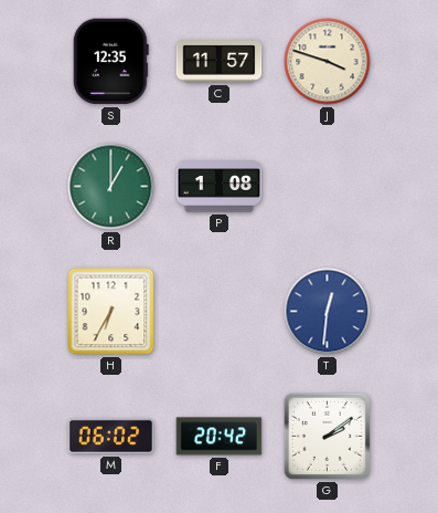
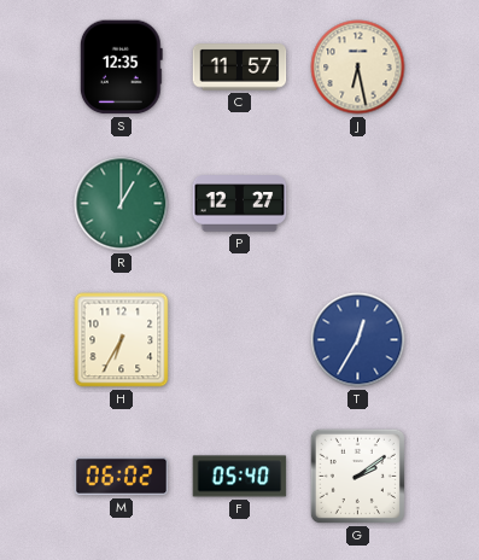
J: 3:48 -> 6:28
P: 1:08 -> 12:27
T: 12:31 -> 12:35
F: 20:42 -> 05:40
